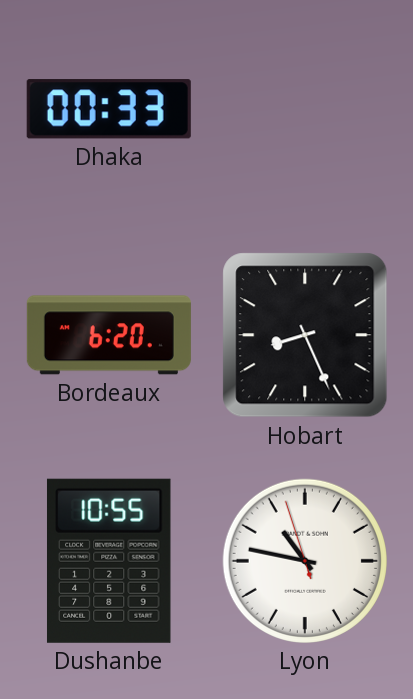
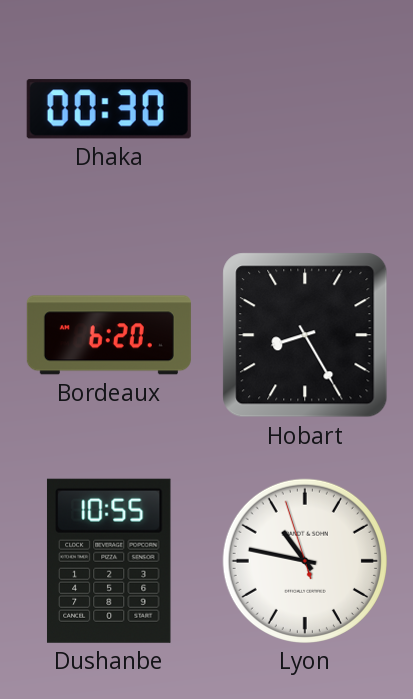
Dhaka: 00:33 -> 00:30
Hobart: 8:26 -> 8:25
